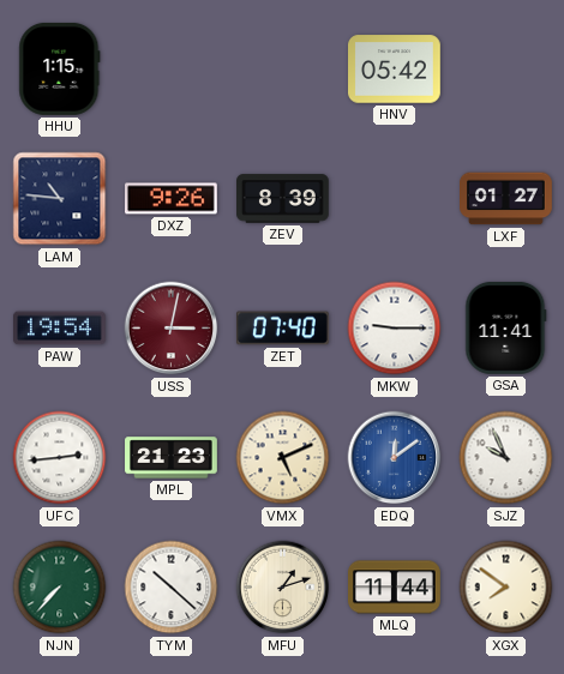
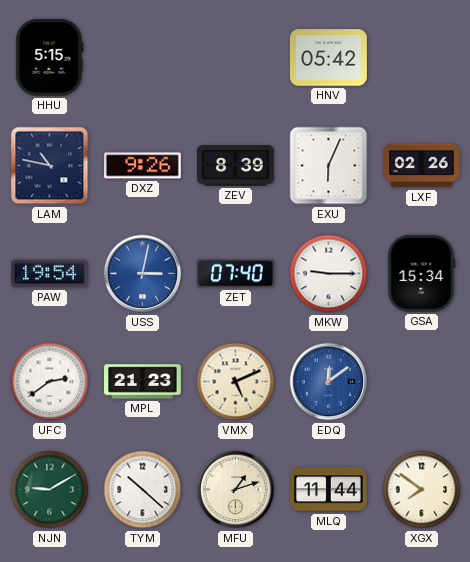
HHU: 1:15 -> 5:15
LAM: 10:46 -> 10:47
EXU: none -> 6:04
LXF: 01:27 -> 02:26
USS dial: burgundy -> blue
GSA: 11:41 -> 15:34
UFC: 2:44 -> 2:39
SJZ: 9:56 -> none
NJN: 7:37 -> 9:10
